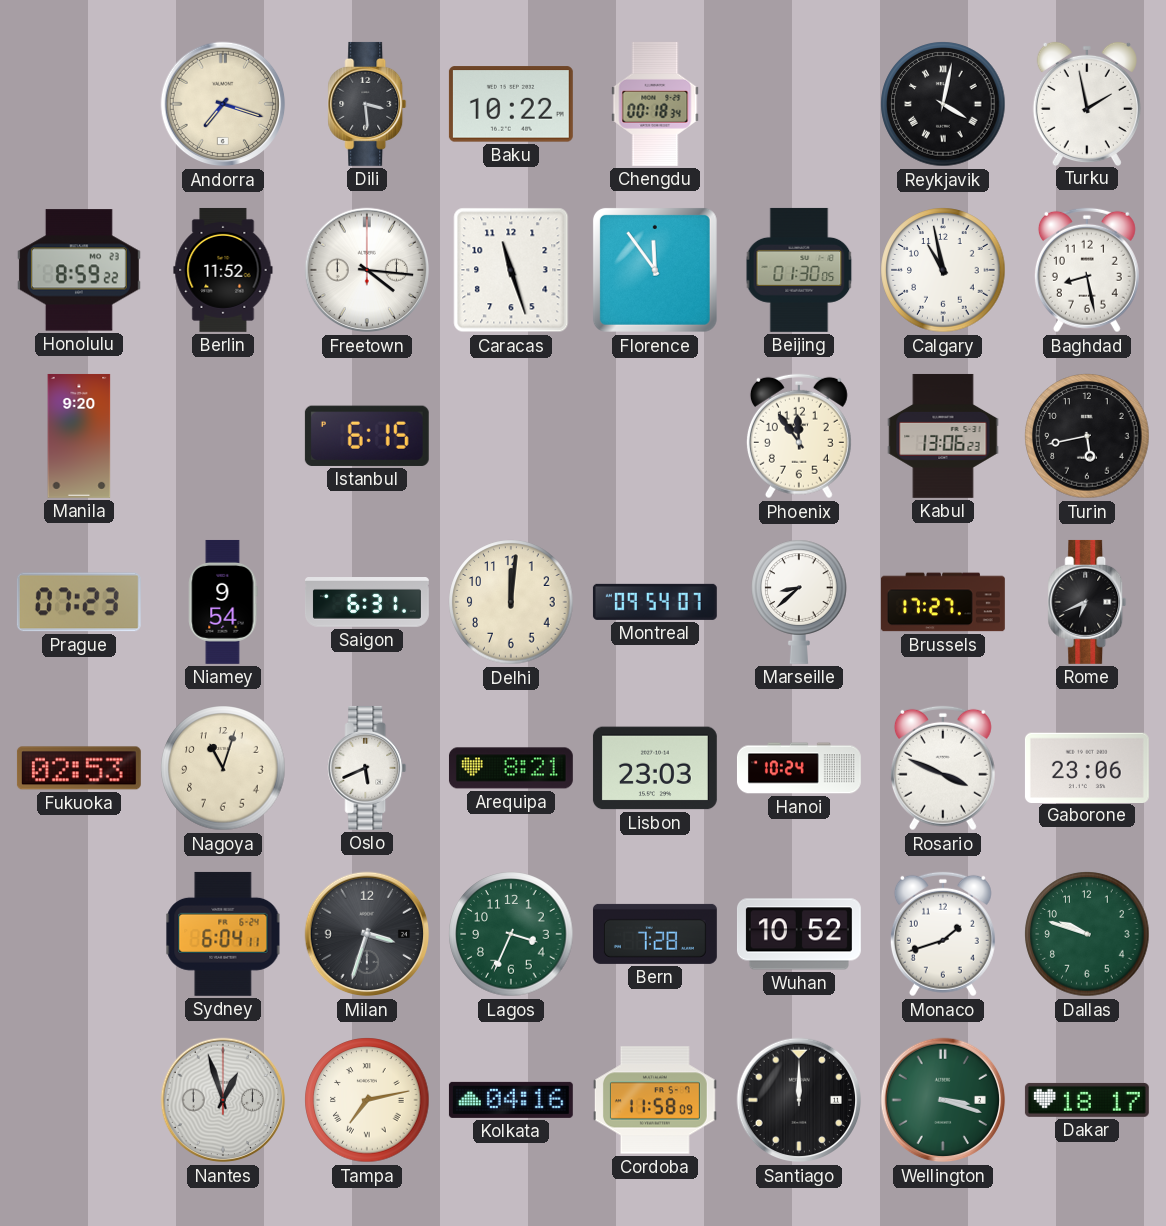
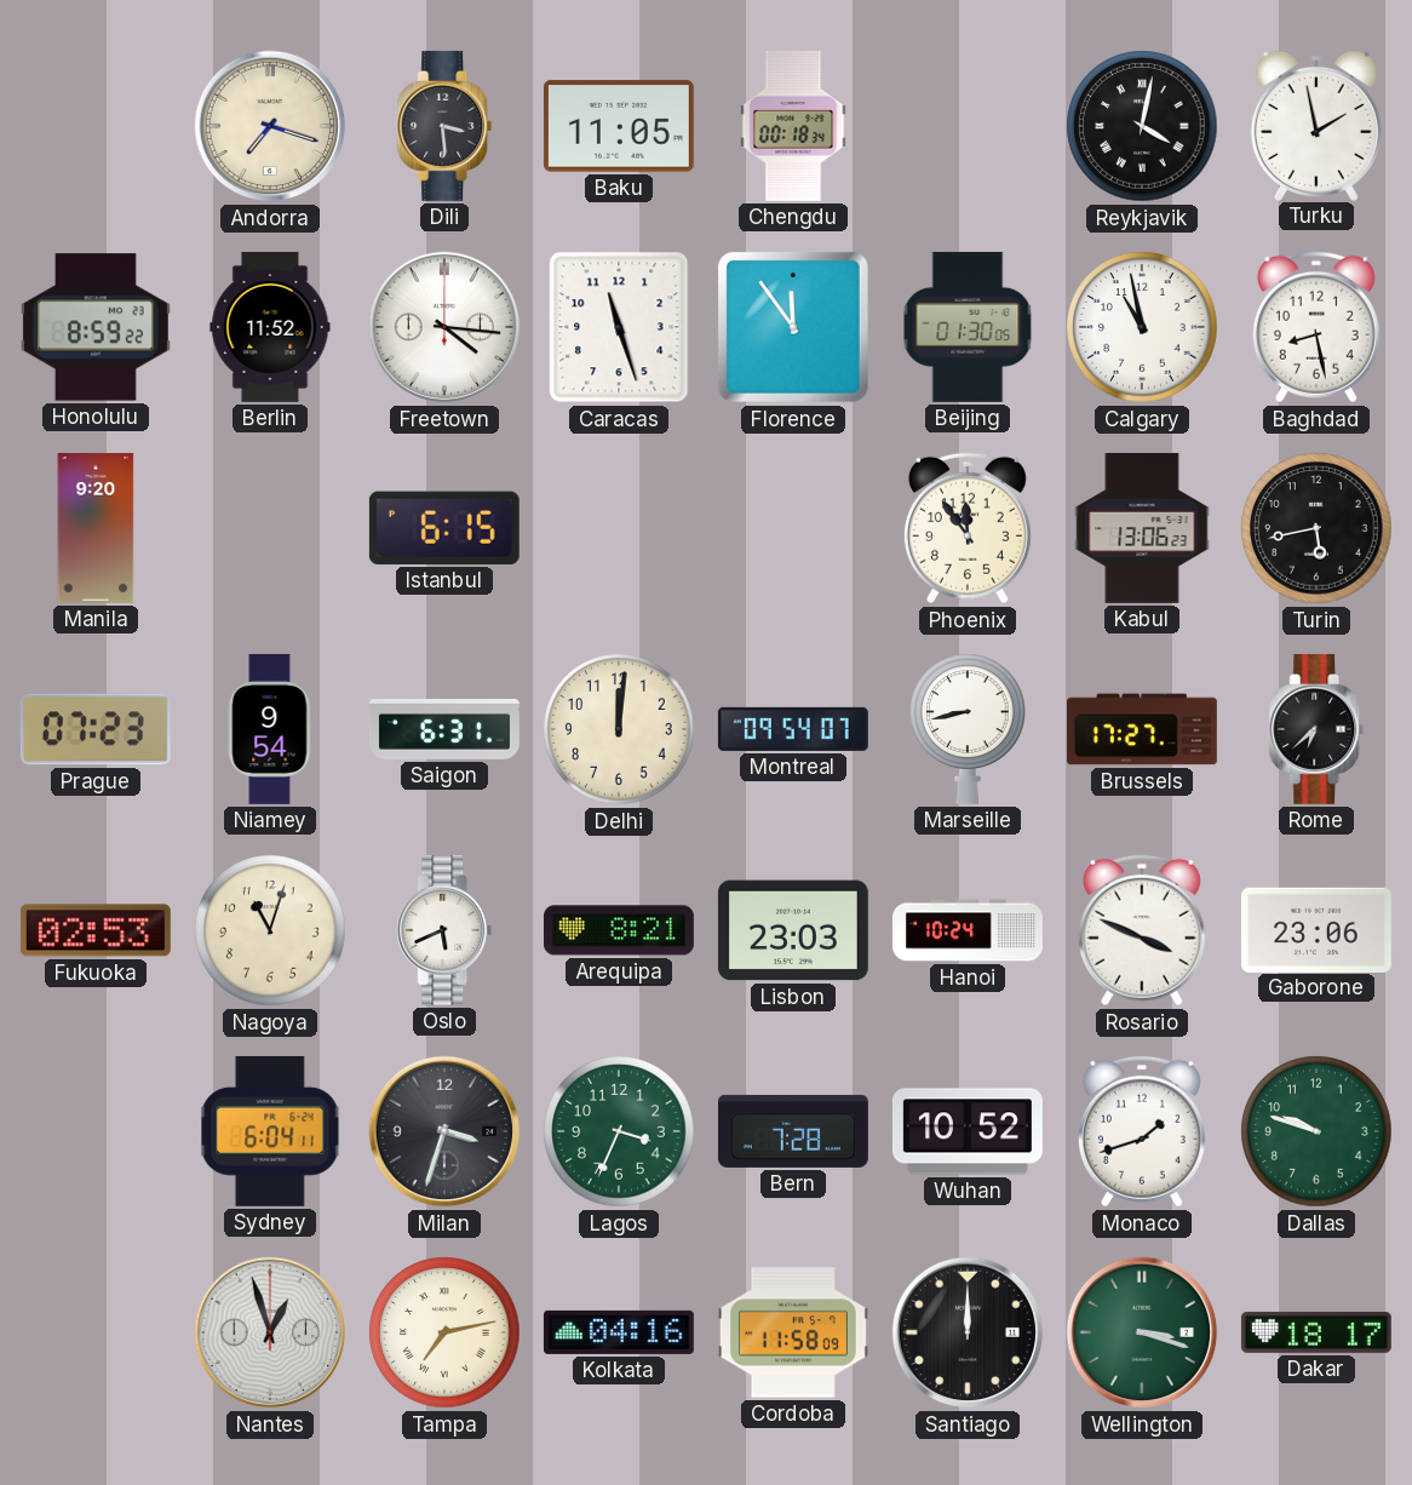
Baku: 10:22 -> 11:05
Marseille: 8:38 -> 8:43
Rome: 6:41 -> 6:38
